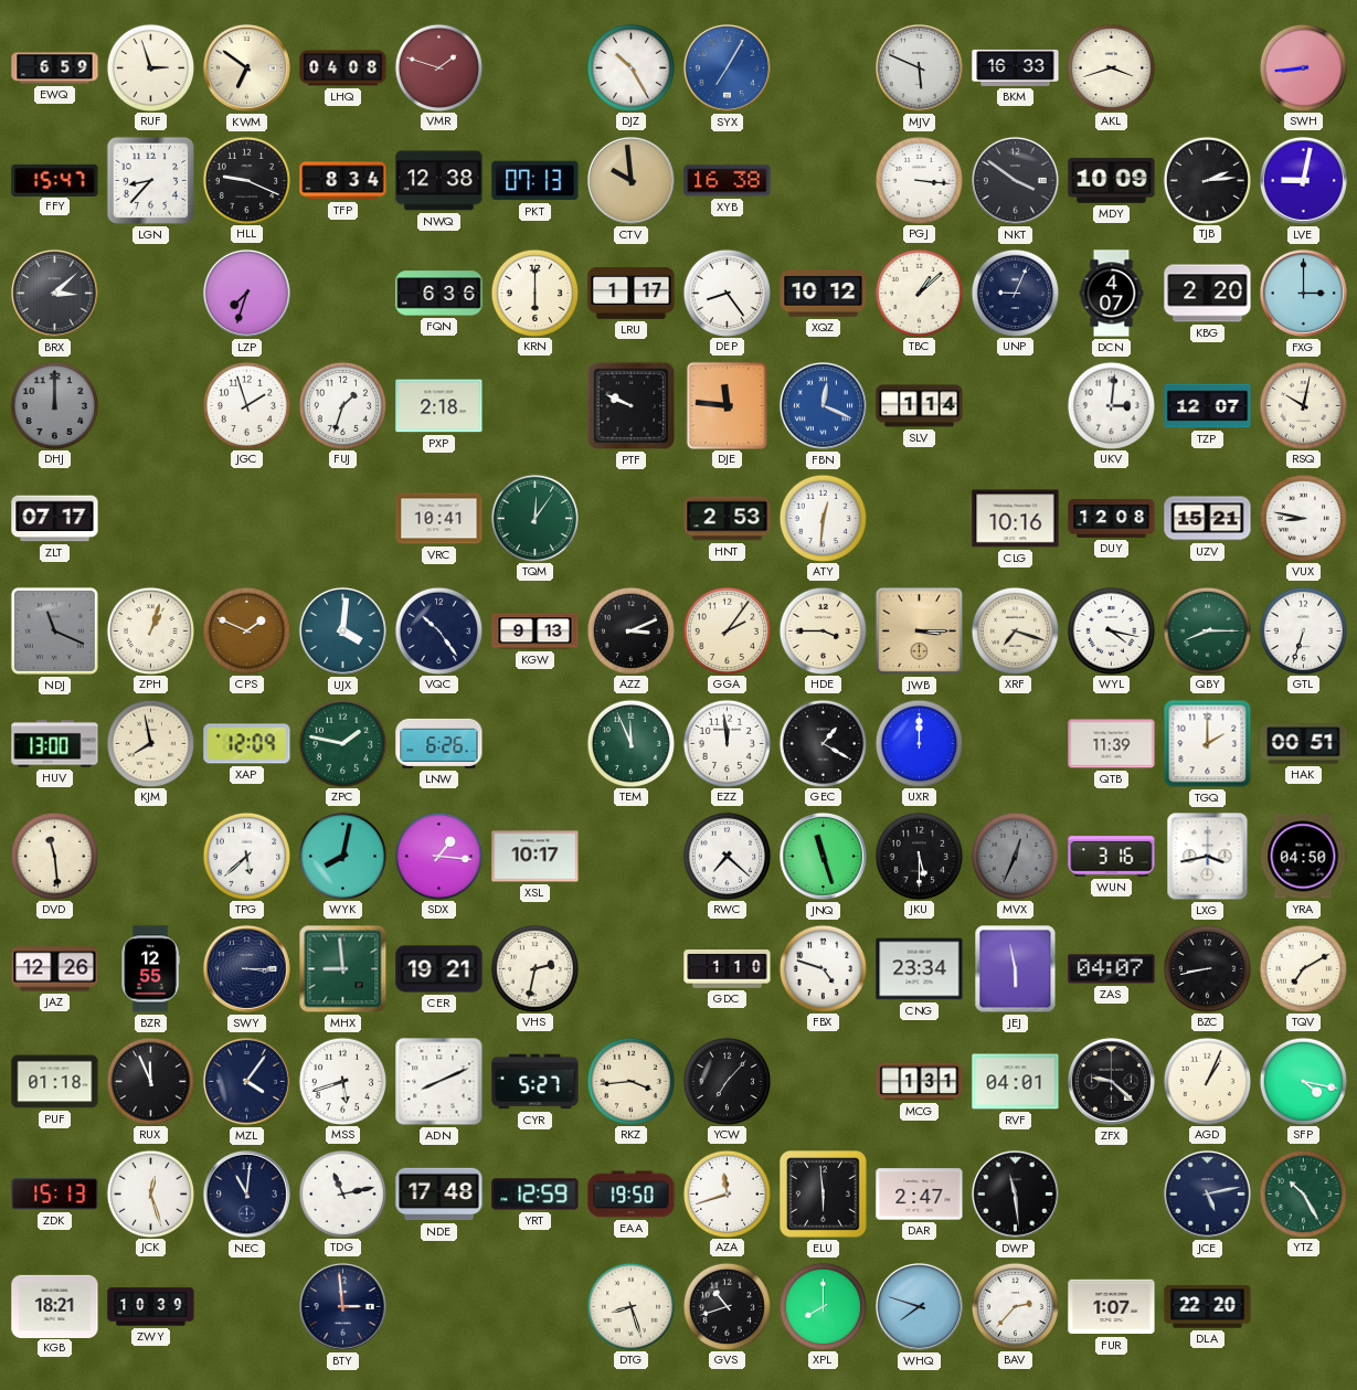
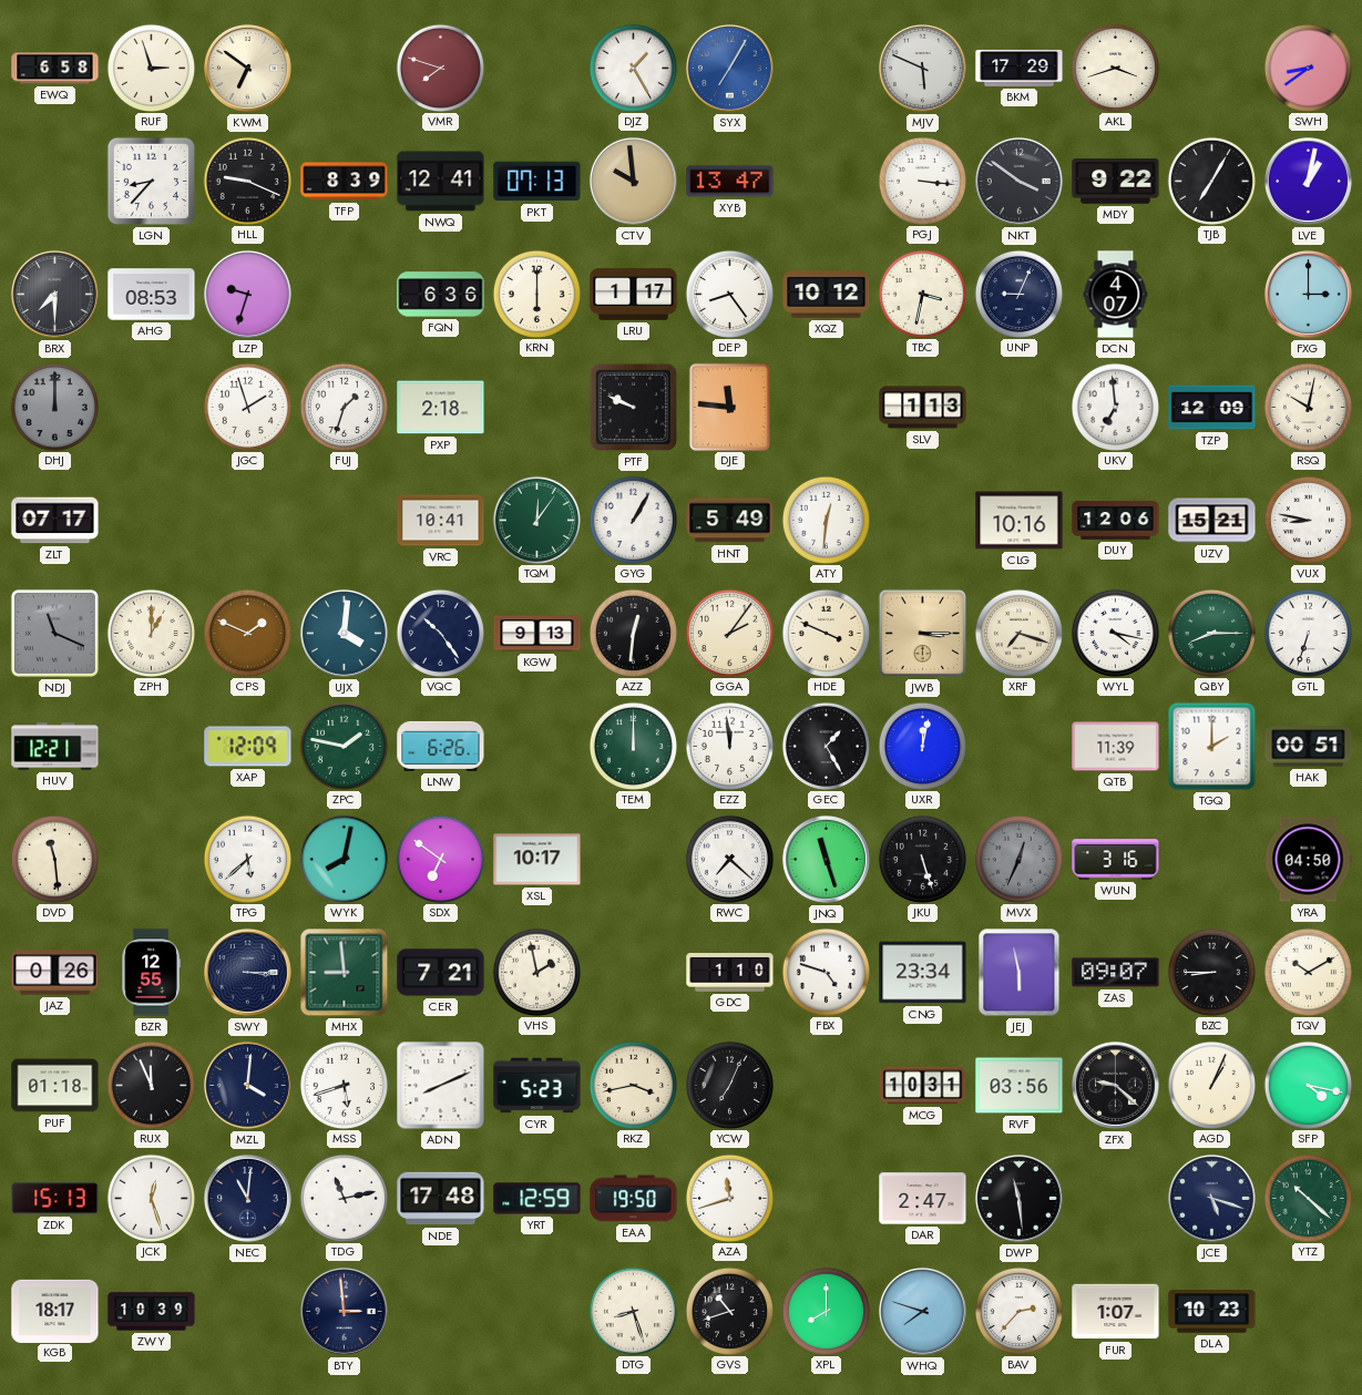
EWQ: 6:59 -> 6:58
LHQ: 04:08 -> none
VMR: 1:48 -> 7:48
DJZ: 10:25 -> 1:25
BKM: 16:33 -> 17:29
SWH: 8:44 -> 8:39
FFY: 15:47 -> none
TFP: 8:34 -> 8:39
NWQ: 12:38 -> 12:41
XYB: 16:38 -> 13:47
MDY: 10:09 -> 9:22
TJB: 2:14 -> 7:05
LVE: 9:02 -> 1:02
BRX: 3:08 -> 7:30
AHG: none -> 08:53
LZP: 7:33 -> 9:33
TBC: 1:08 -> 3:32
KBG: 2:20 -> none
FBN: 12:19 -> none
SLV: 1:14 -> 1:13
UKV: 3:01 -> 6:59
TZP: 12:07 -> 12:09
GYG: none -> 1:05
HNT: 2:53 -> 5:49
DUY: 12:08 -> 12:06
ZPH: 1:03 -> 1:00
AZZ: 3:11 -> 12:31
HDE: 3:45 -> 3:49
HUV: 13:00 -> 12:21
KJM: 7:58 -> none
TEM: 11:56 -> 12:00
GEC: 1:20 -> 1:25
UXR: 12:00 -> 12:02
SDX: 1:16 -> 6:51
JKU: 5:30 -> 5:27
LXG: 3:43 -> none
JAZ: 12:26 -> 0:26
CER: 19:21 -> 7:21
VHS: 2:32 -> 1:58
ZAS: 04:07 -> 09:07
BZC: 8:43 -> 8:45
TQV: 7:10 -> 10:10
MZL: 4:06 -> 4:01
CYR: 5:27 -> 5:23
RKZ: 3:44 -> 3:43
YCW: 7:07 -> 7:04
MCG: 1:31 -> 10:31
RVF: 04:01 -> 03:56
ELU: 5:59 -> none
JCE: 5:13 -> 5:18
YTZ: 10:25 -> 10:22
KGB: 18:21 -> 18:17
DLA: 22:20 -> 10:23
